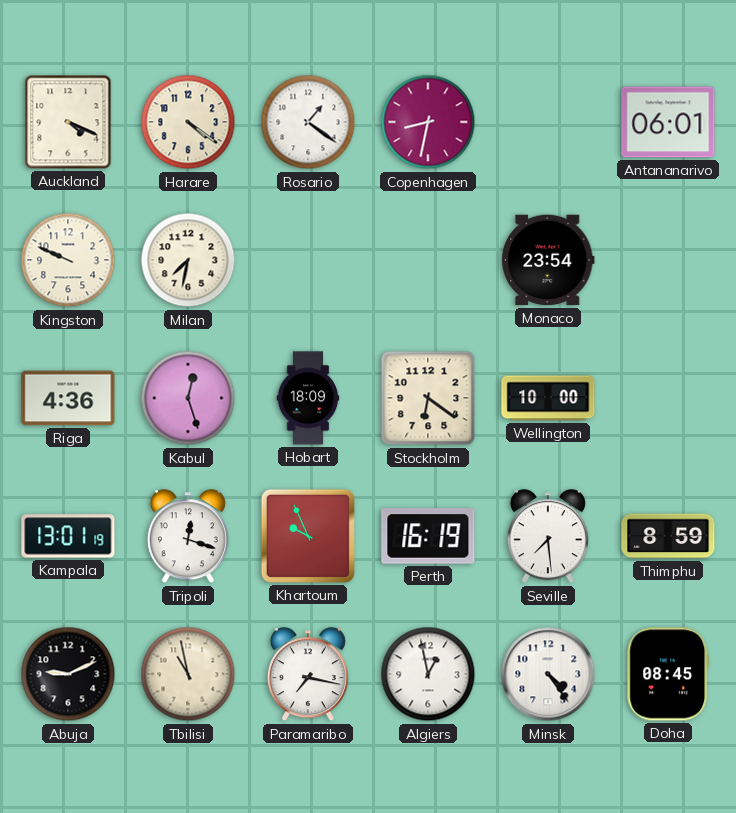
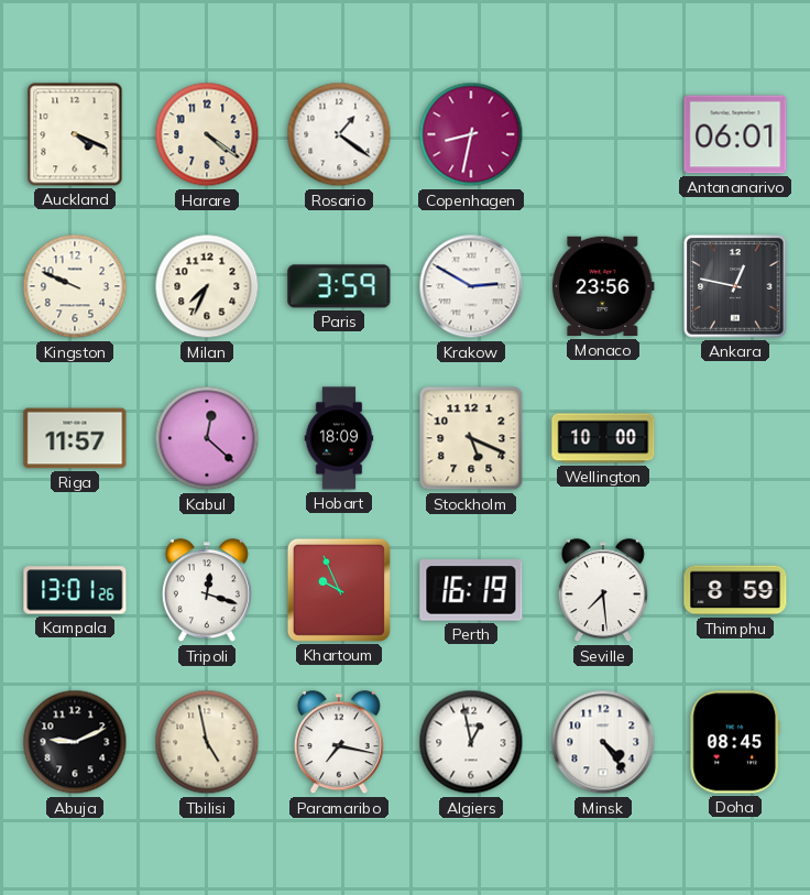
Milan: 7:32 -> 7:34
Paris: none -> 3:59
Krakow: none -> 2:50
Monaco: 23:54 -> 23:56
Ankara: none -> 12:47
Riga: 4:36 -> 11:57
Kabul: 12:27 -> 12:22
Stockholm: 6:21 -> 5:19
Kampala: 13:01:19 -> 13:01:26
Tbilisi: 10:58 -> 4:58
